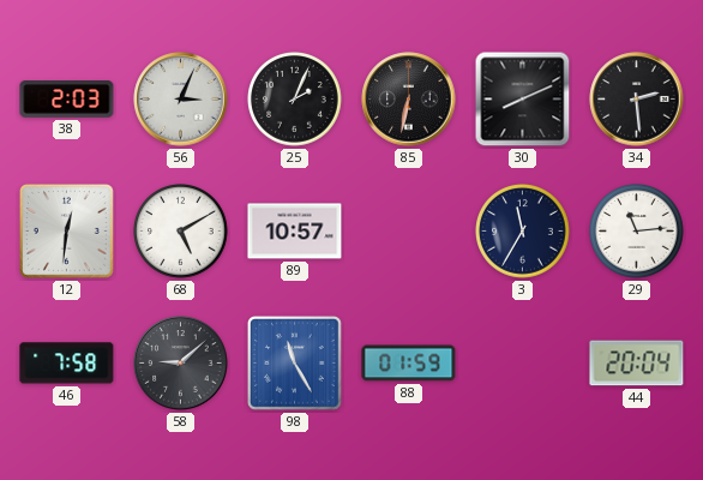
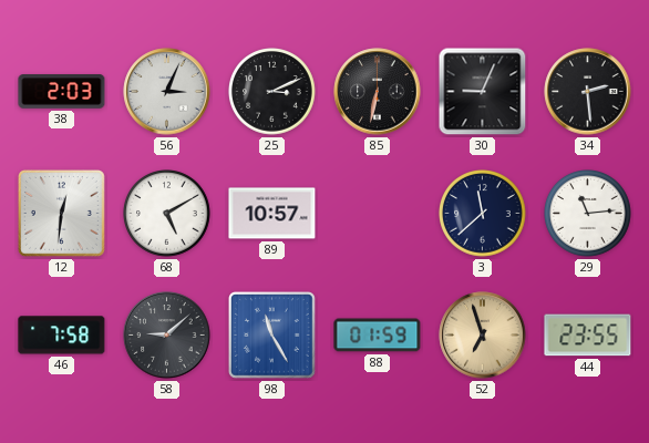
25: 2:04 -> 3:11
30: 8:11 -> 9:04
3: 11:35 -> 11:38
52: none -> 6:57
44: 20:04 -> 23:55
